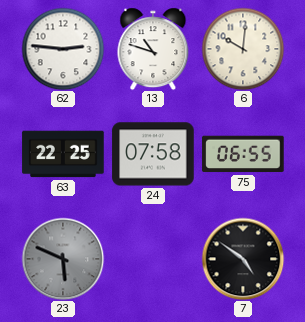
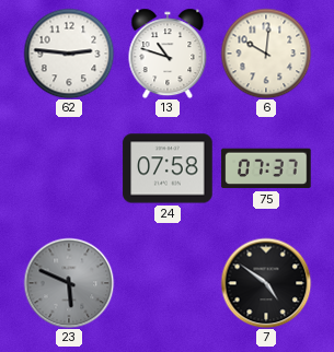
63: 22:25 -> none
75: 06:55 -> 07:37
